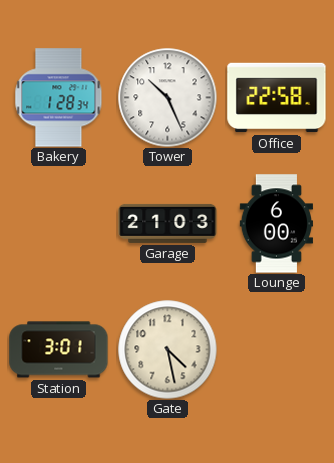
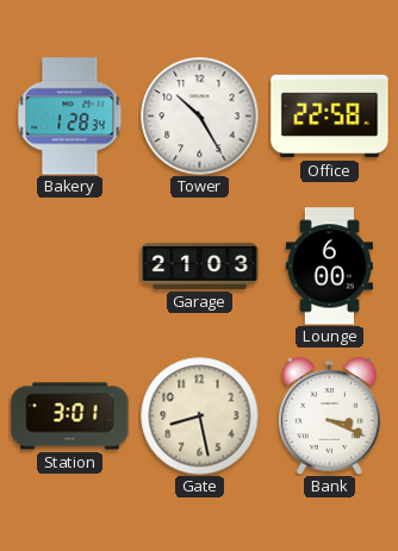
Tower: 10:26 -> 10:25
Gate: 4:28 -> 8:28
Bank: none -> 3:19
